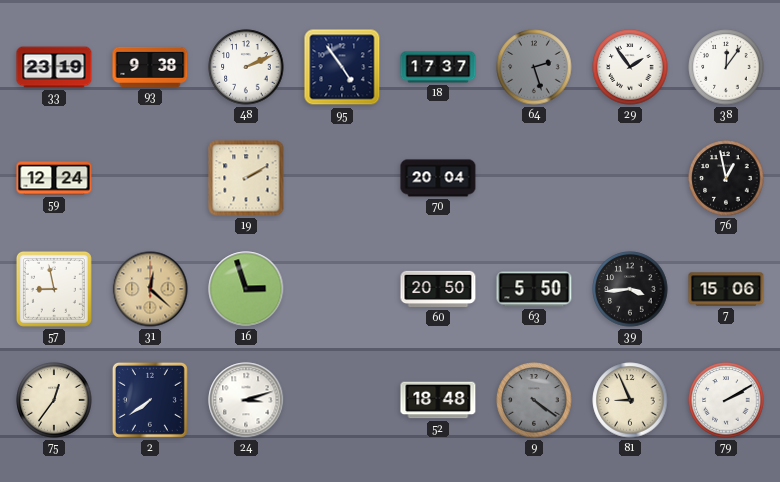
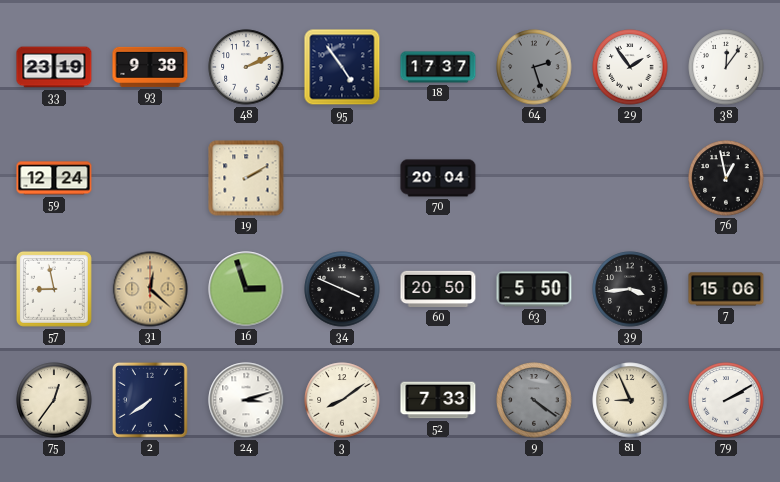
34: none -> 3:49
3: none -> 8:09
52: 18:48 -> 7:33
